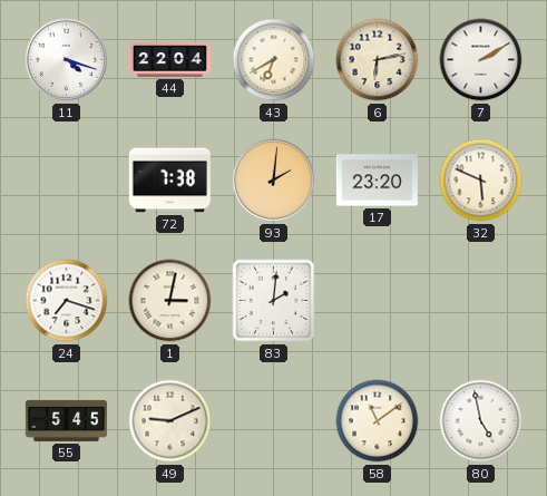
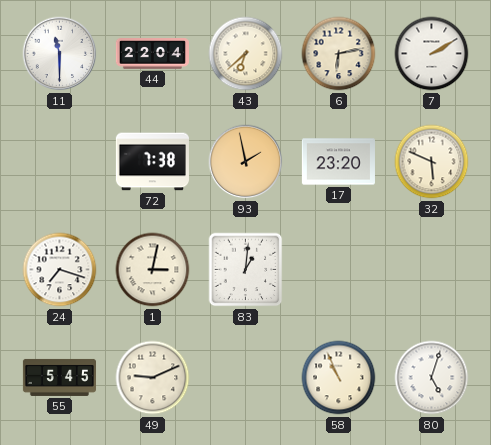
11: 4:18 -> 11:30
43: 6:40 -> 6:38
93: 2:01 -> 1:58
83: 2:01 -> 1:01
58: 11:09 -> 10:56
80: 4:58 -> 5:03
